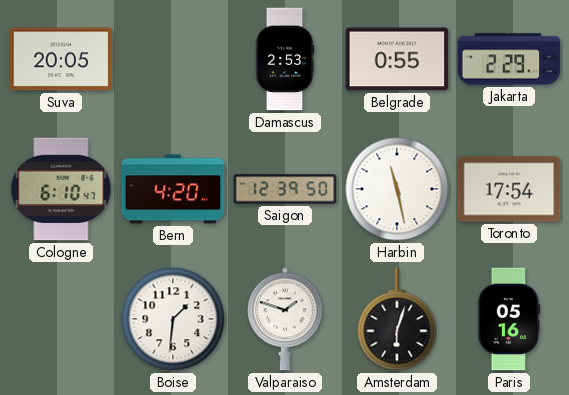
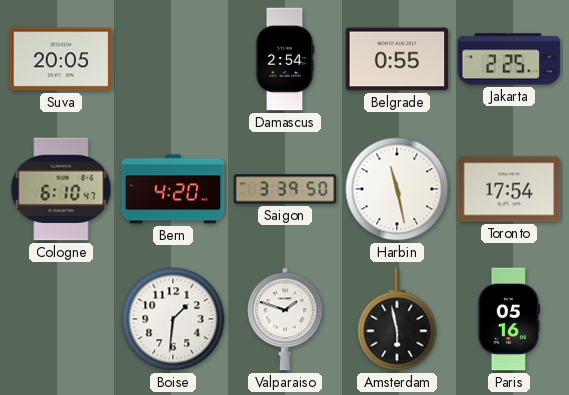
Damascus: 2:53 -> 2:54
Jakarta: 2:29 -> 2:25
Saigon: 12:39 -> 3:39
Amsterdam: 6:03 -> 5:58
